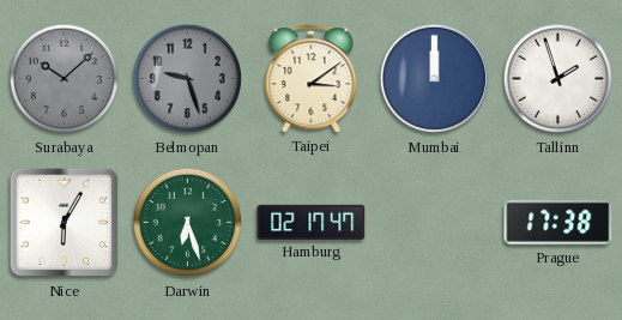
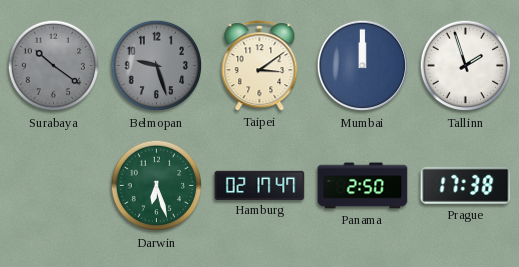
Surabaya: 10:08 -> 10:21
Nice: 6:05 -> none
Panama: none -> 2:50
